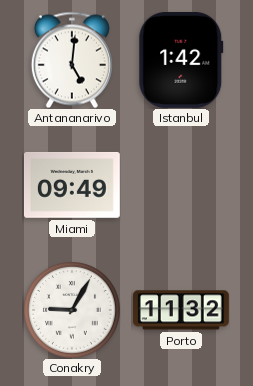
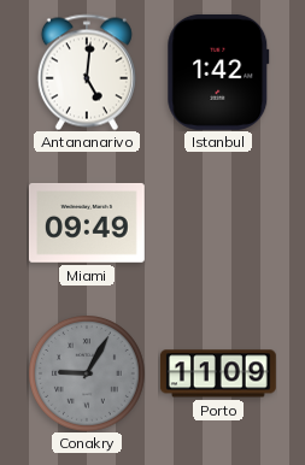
Conakry dial: white -> grey
Porto: 11:32 -> 11:09
